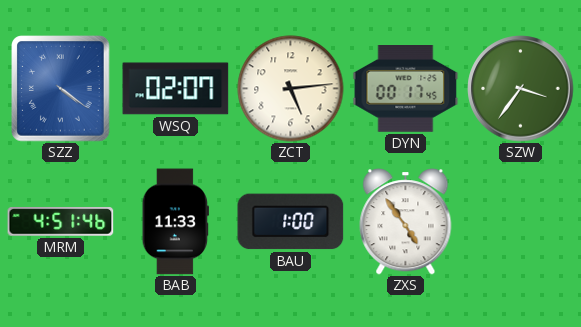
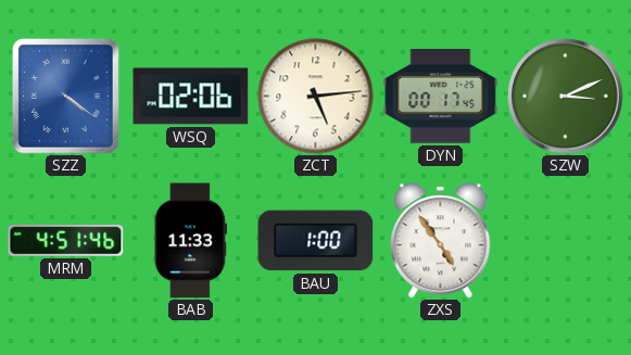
WSQ: 02:07 -> 02:06
SZW: 3:36 -> 3:11
